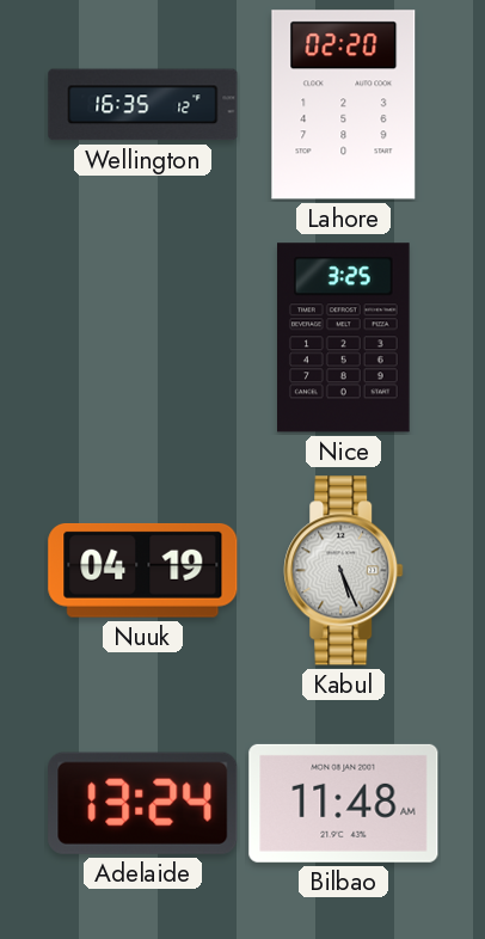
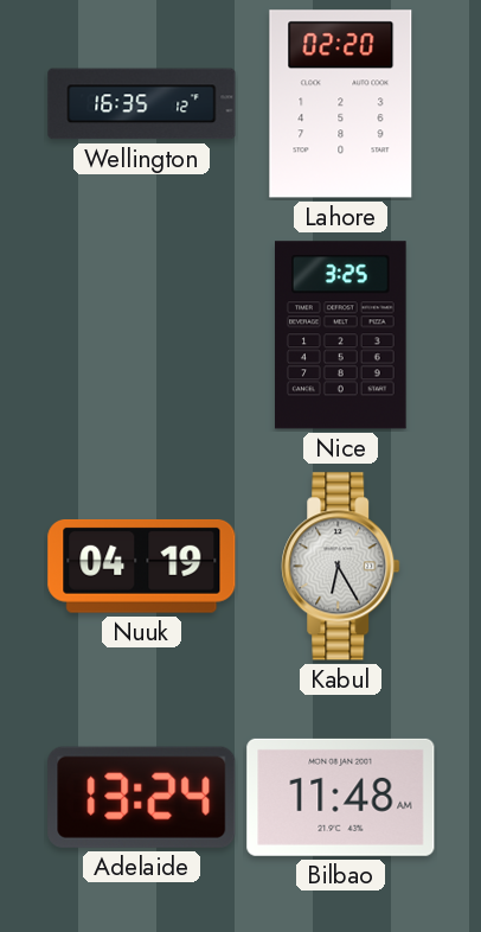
Kabul: 5:26 -> 6:25
